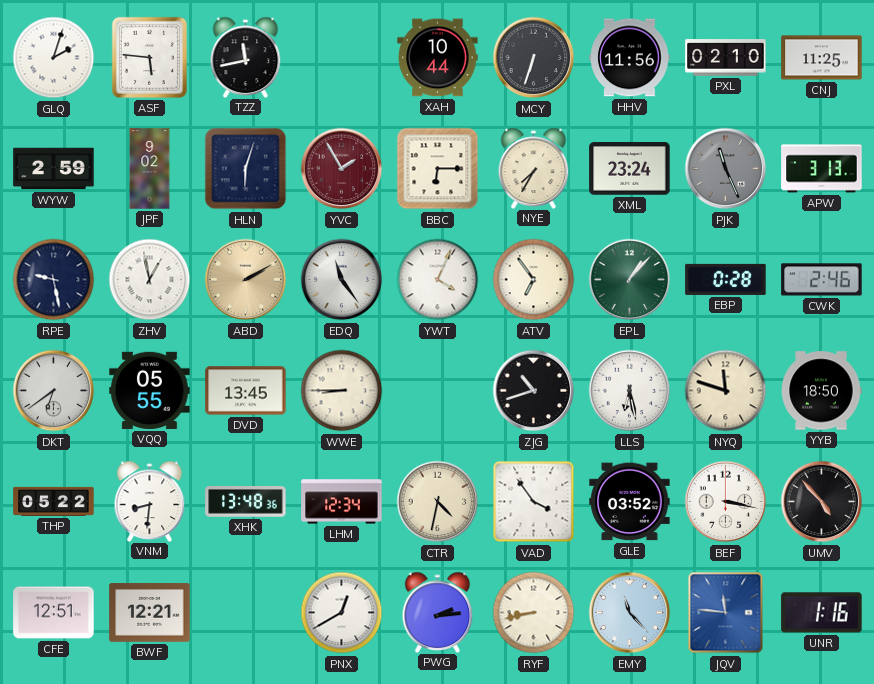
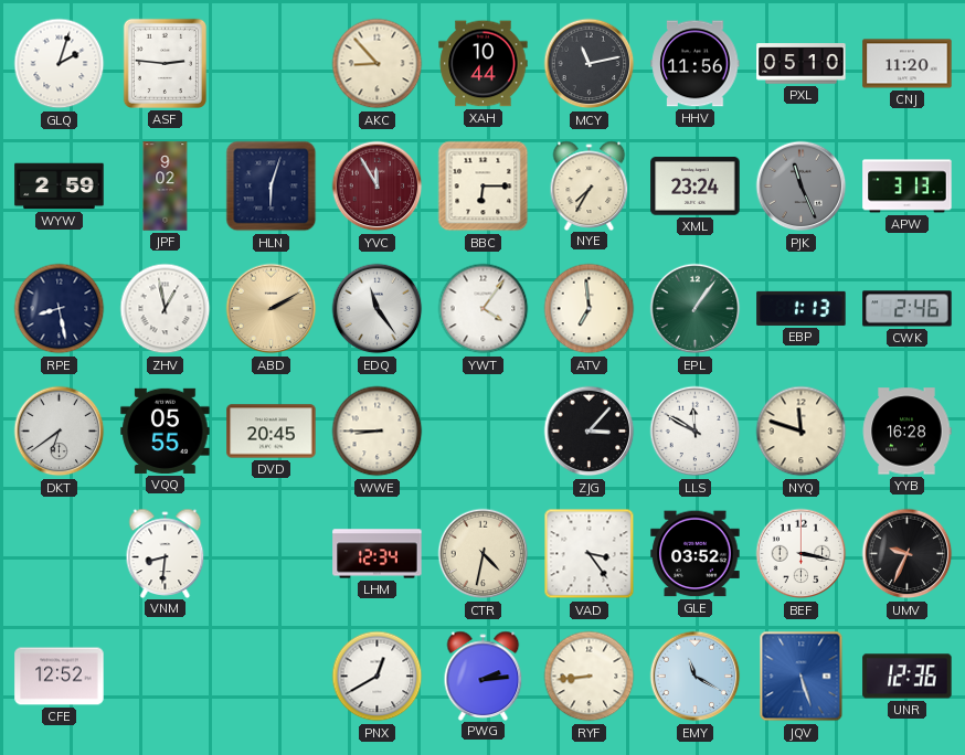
ASF: 5:46 -> 2:46
TZZ: 11:43 -> none
AKC: none -> 8:53
MCY: 6:33 -> 11:13
PXL: 02:10 -> 05:10
CNJ: 11:25 -> 11:20
YVC: 1:55 -> 11:55
RPE: 9:28 -> 8:28
YWT: 4:04 -> 4:06
ATV: 6:54 -> 6:59
EPL: 1:07 -> 1:06
EBP: 0:28 -> 1:13
DVD: 13:45 -> 20:45
ZJG: 10:42 -> 3:07
LLS: 6:28 -> 11:50
YYB: 18:50 -> 16:28
THP: 05:22 -> none
XHK: 13:48 -> none
VAD: 3:54 -> 3:24
UMV: 4:53 -> 9:34
CFE: 12:51 -> 12:52
BWF: 12:21 -> none
RYF: 8:43 -> 8:44
EMY: 11:23 -> 11:20
JQV: 11:46 -> 5:27
UNR: 1:16 -> 12:36
